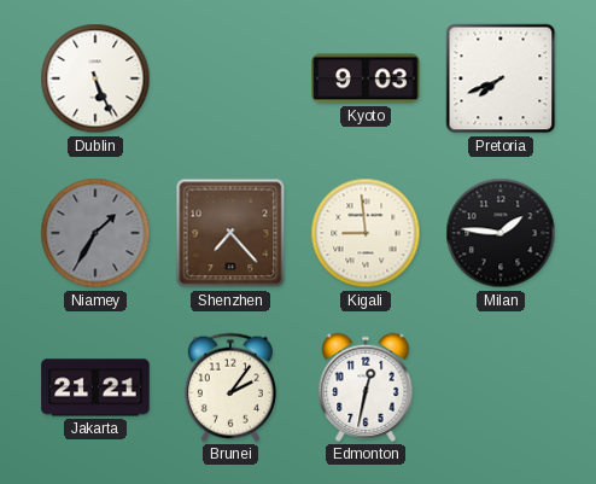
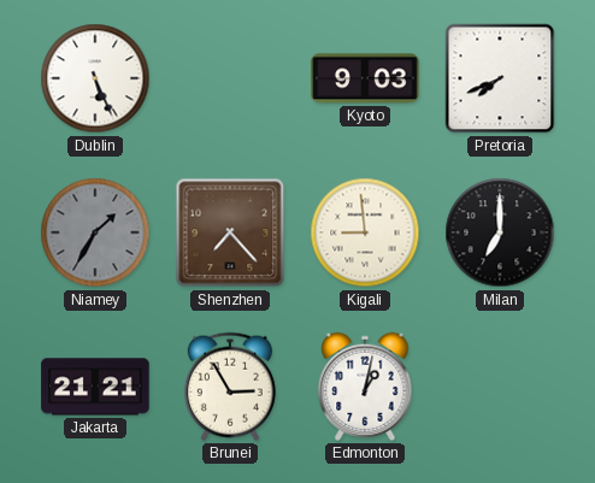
Milan: 1:46 -> 7:00
Brunei: 2:06 -> 2:55
Edmonton: 12:32 -> 1:02
